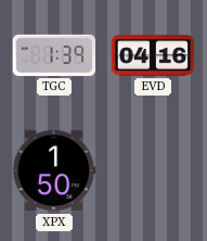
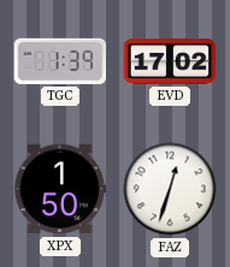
EVD: 04:16 -> 17:02
FAZ: none -> 12:33
